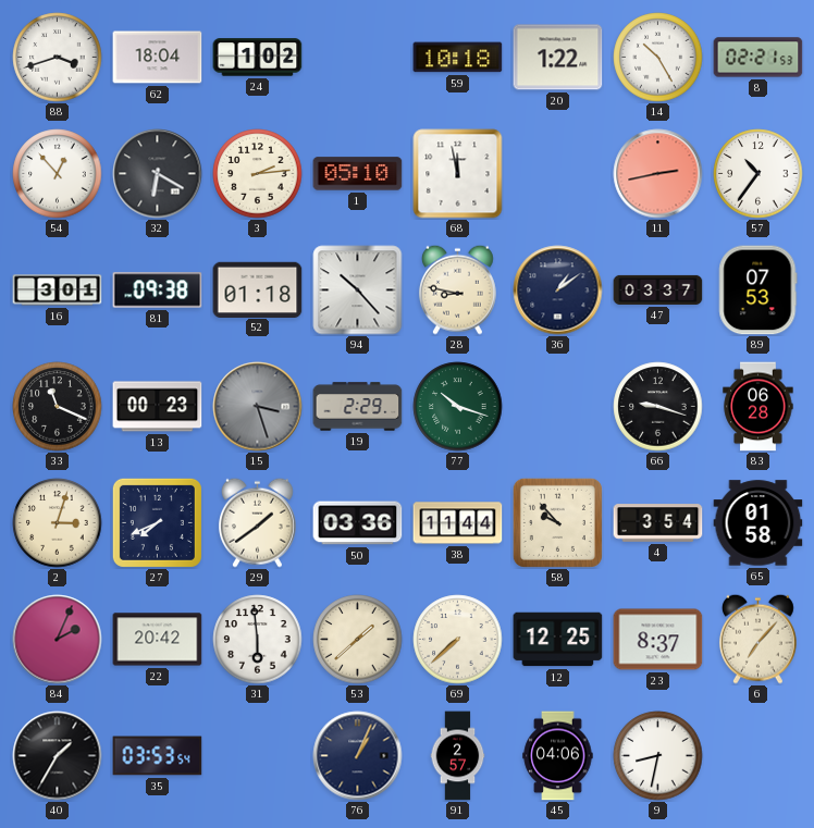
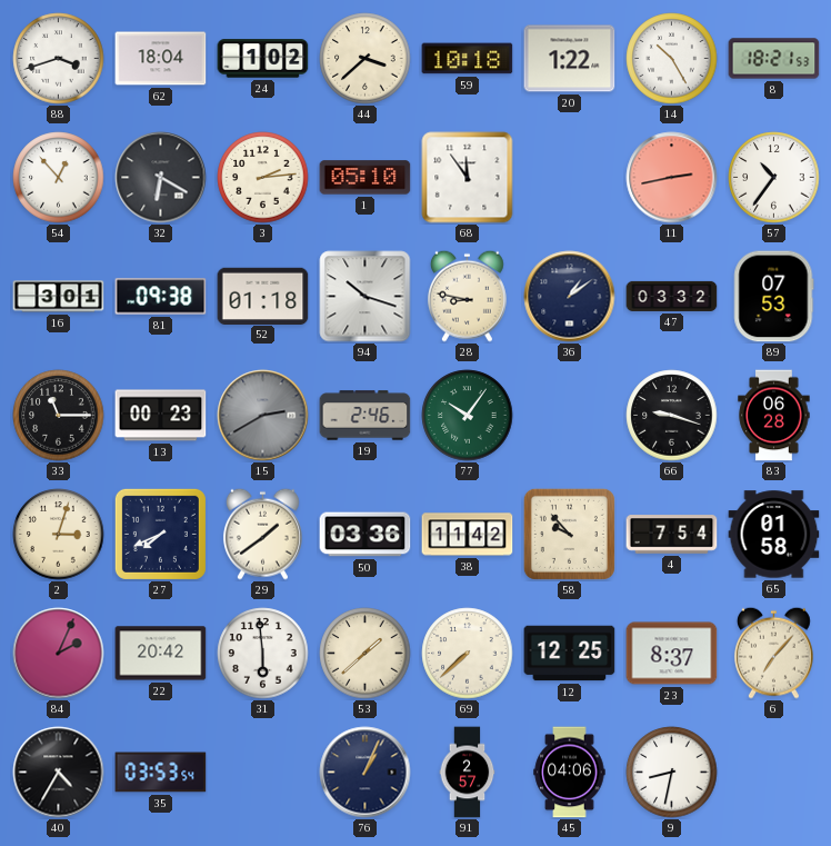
44: none -> 3:38
8: 02:21 -> 18:21
68: 11:58 -> 11:54
94: 10:23 -> 10:18
47: 03:37 -> 03:32
33: 11:19 -> 11:15
15: 3:27 -> 2:40
19: 2:29 -> 2:46
77: 10:18 -> 10:06
38: 11:44 -> 11:42
4: 3:54 -> 7:54
40: 1:35 -> 4:35
